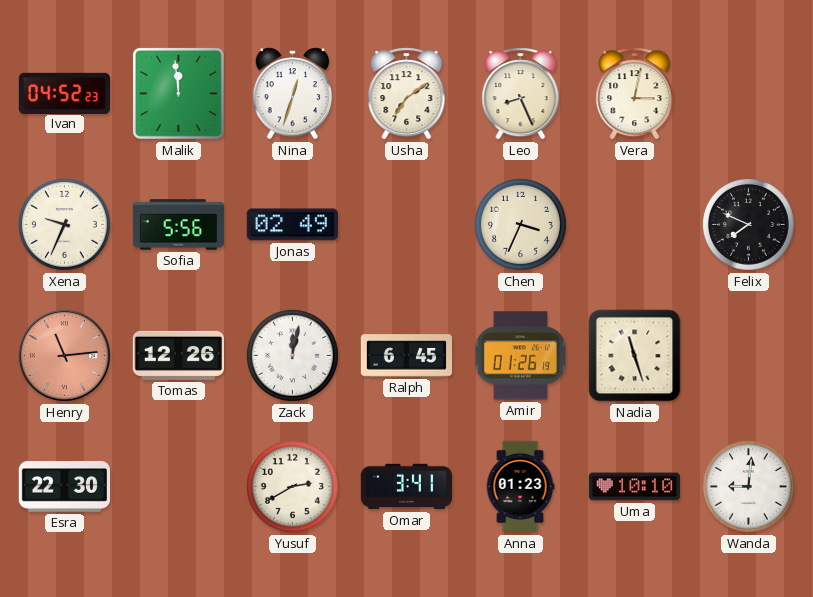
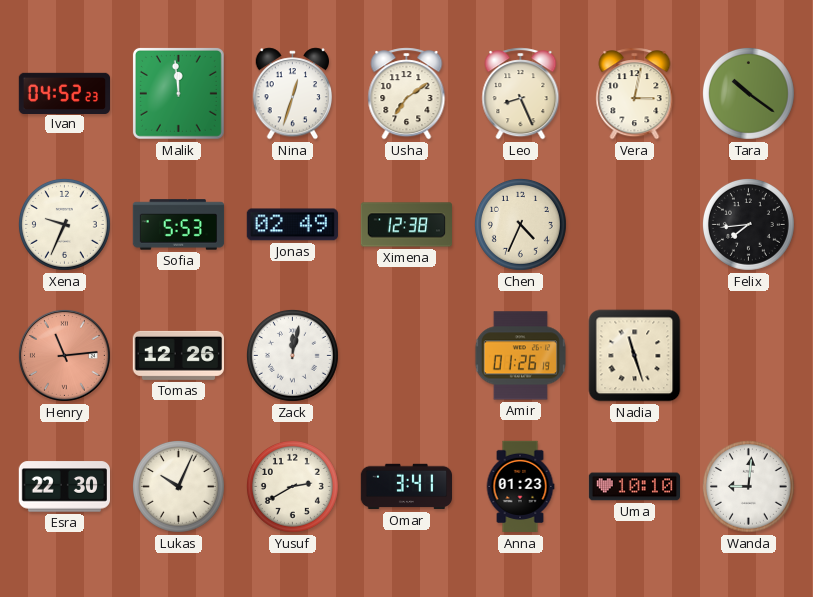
Tara: none -> 10:21
Sofia: 5:56 -> 5:53
Ximena: none -> 12:38
Chen: 3:34 -> 4:34
Felix: 7:49 -> 7:44
Ralph: 6:45 -> none
Lukas: none -> 10:04
